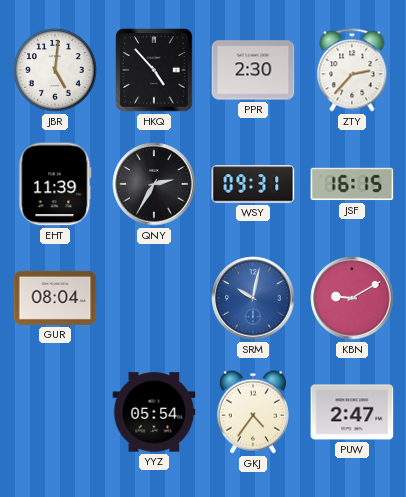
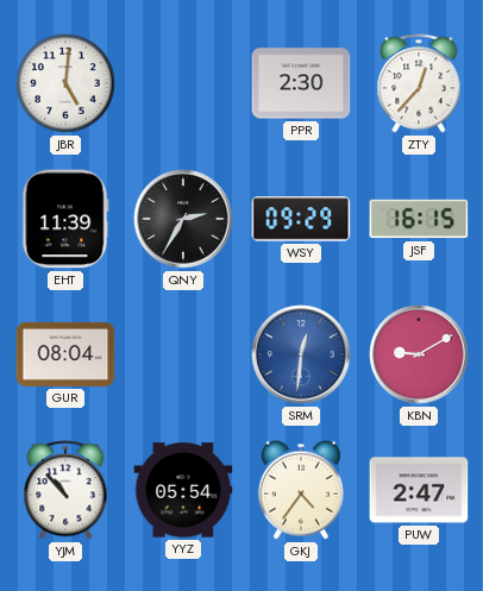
HKQ: 4:53 -> none
ZTY: 2:37 -> 12:37
WSY: 09:31 -> 09:29
SRM: 10:02 -> 12:31
YJM: none -> 10:53
